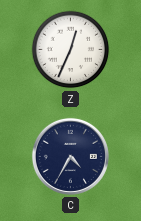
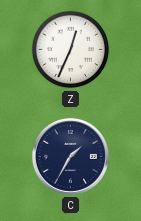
C: 4:35 -> 1:35
